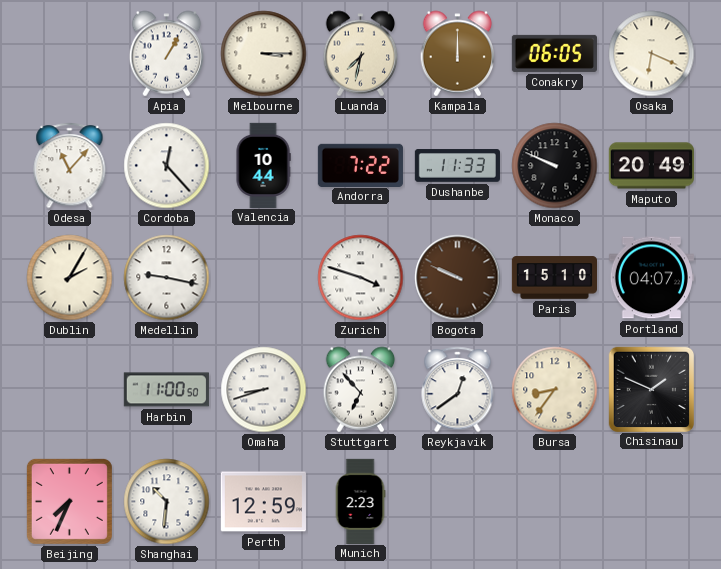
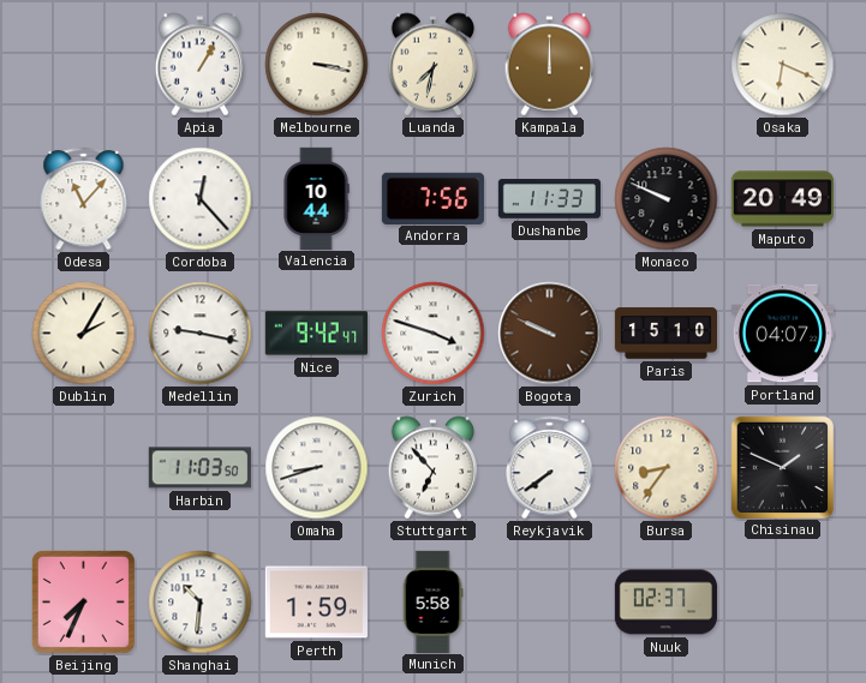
Melbourne: 3:15 -> 3:17
Conakry: 06:05 -> none
Andorra: 7:22 -> 7:56
Nice: none -> 9:42
Harbin: 11:00 -> 11:03
Reykjavik: 12:39 -> 7:39
Perth: 12:59 -> 1:59
Munich: 2:23 -> 5:58
Nuuk: none -> 02:37
